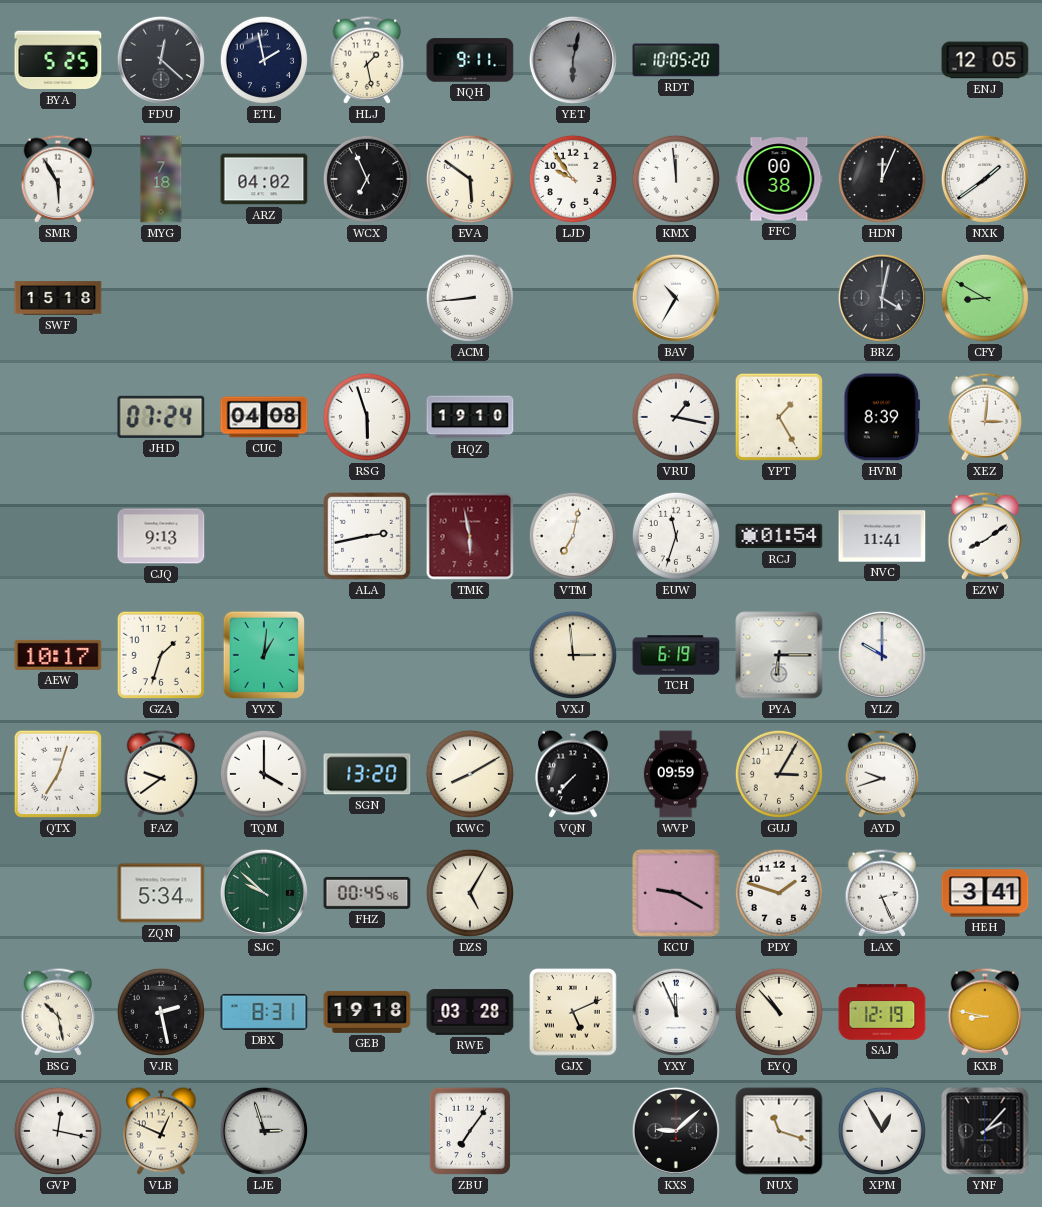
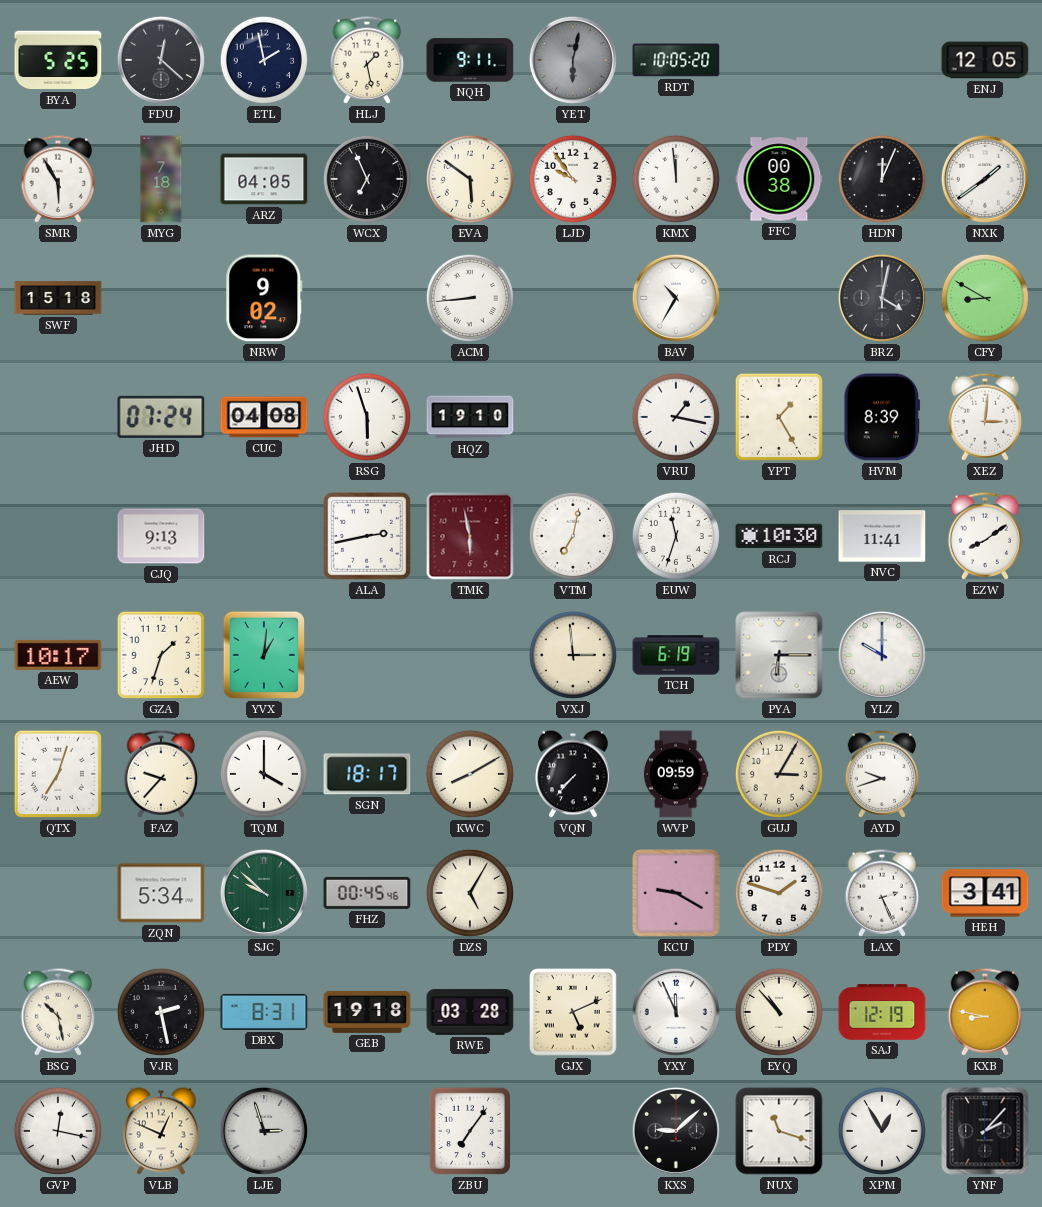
ARZ: 04:02 -> 04:05
NRW: none -> 9:02
RCJ: 01:54 -> 10:30
FAZ: 9:39 -> 9:37
SGN: 13:20 -> 18:17
